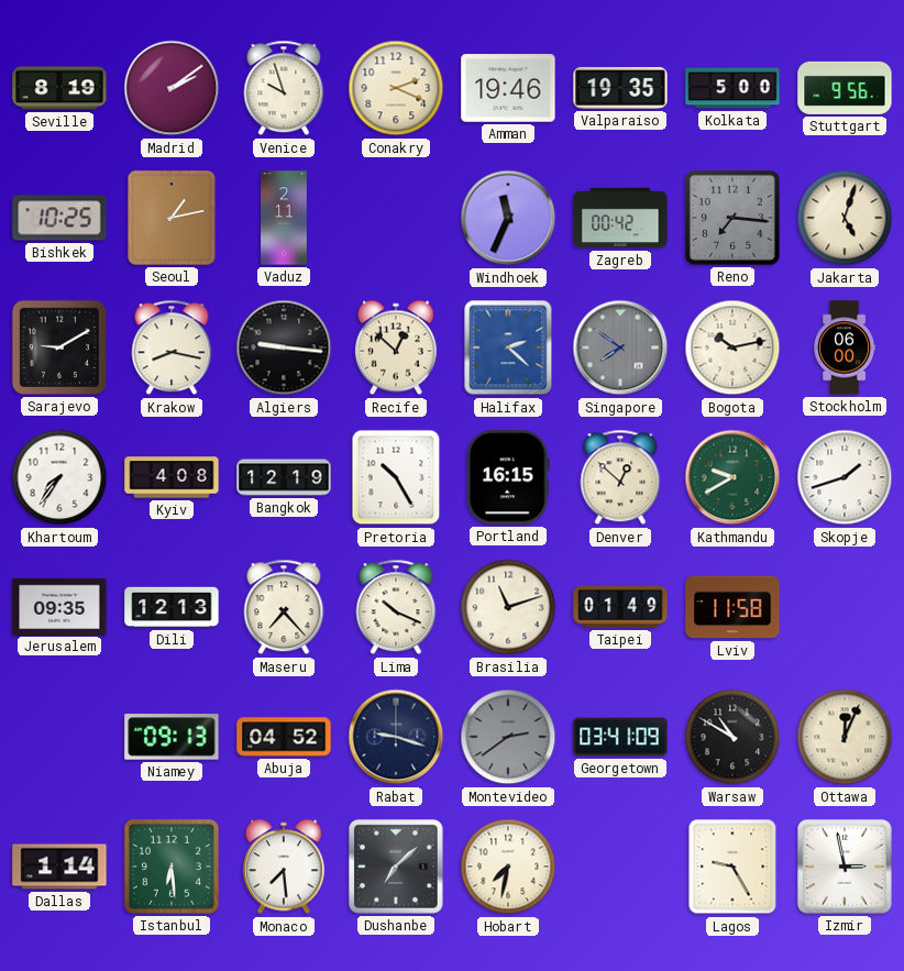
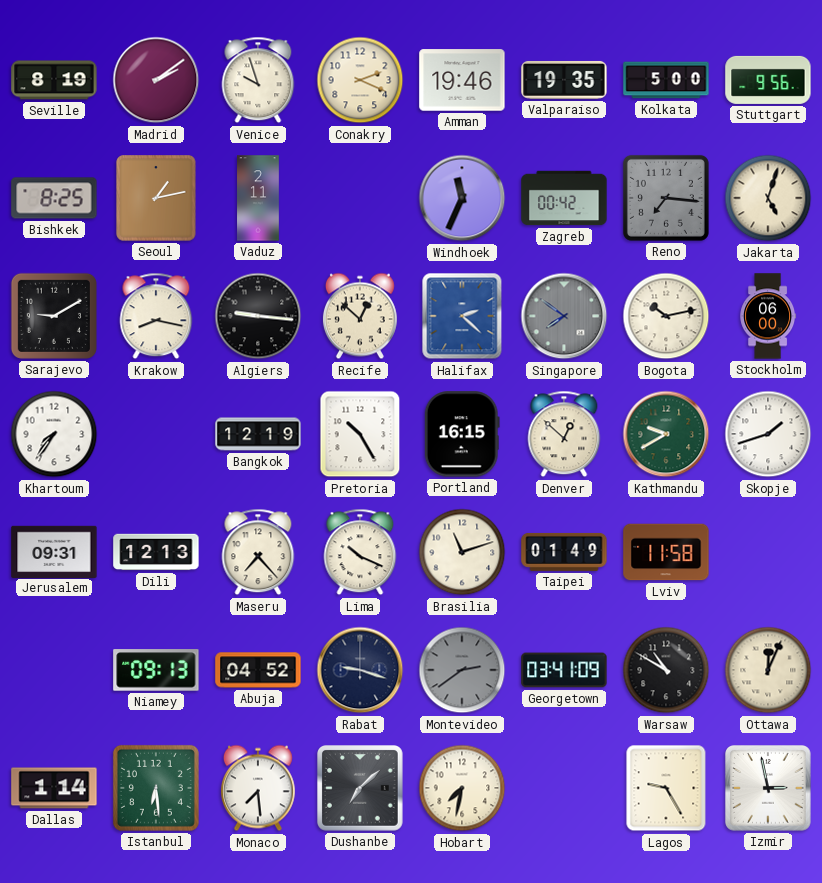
Bishkek: 10:25 -> 8:25
Kyiv: 4:08 -> none
Jerusalem: 09:35 -> 09:31
